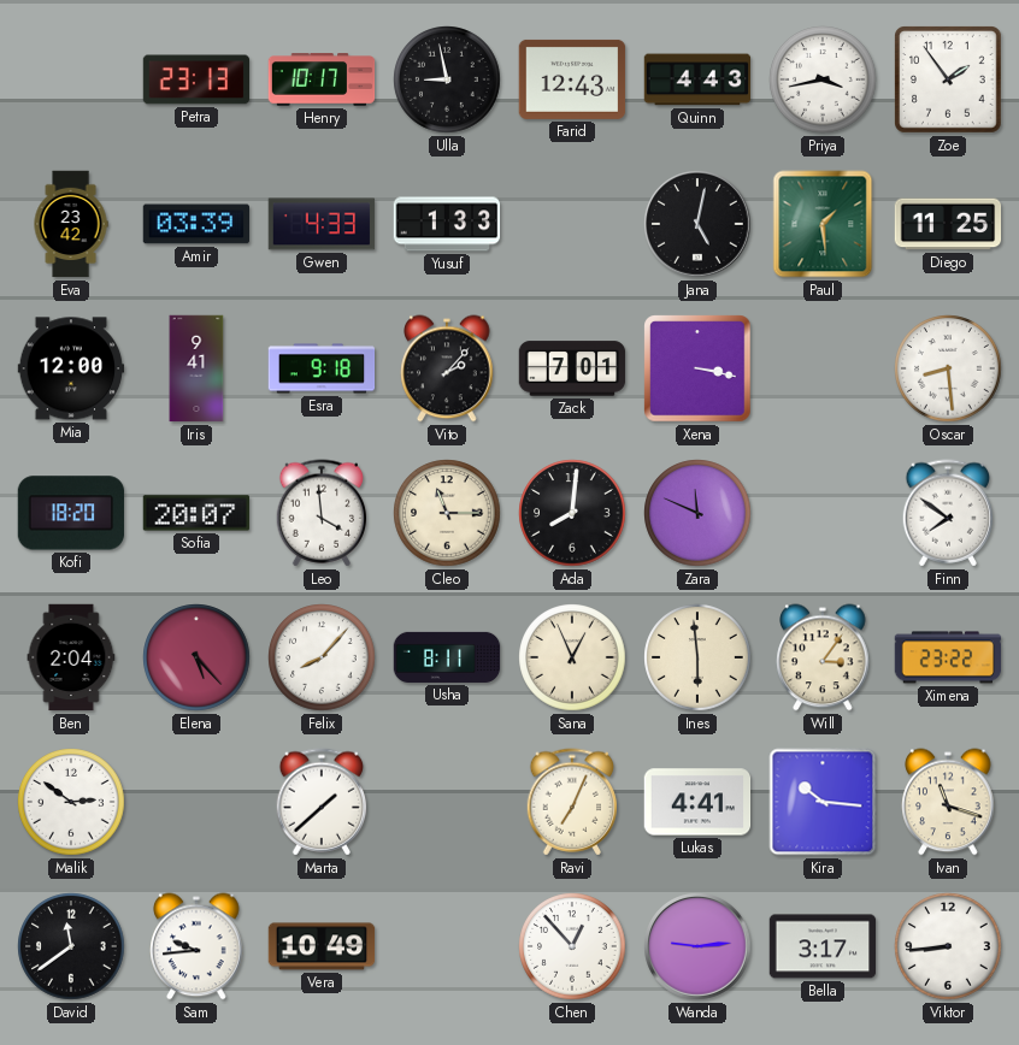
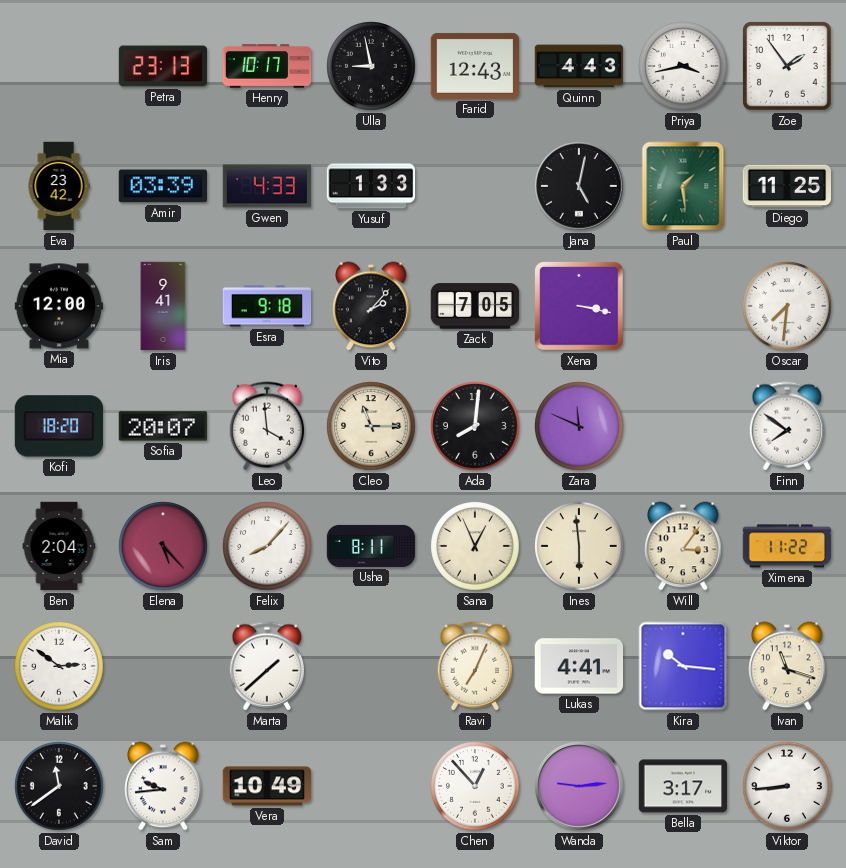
Zack: 7:01 -> 7:05
Oscar: 8:29 -> 7:31
Ximena: 23:22 -> 11:22
